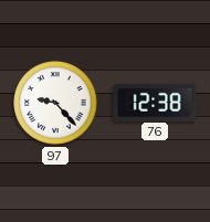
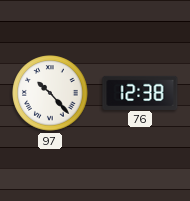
97: 9:23 -> 10:23
